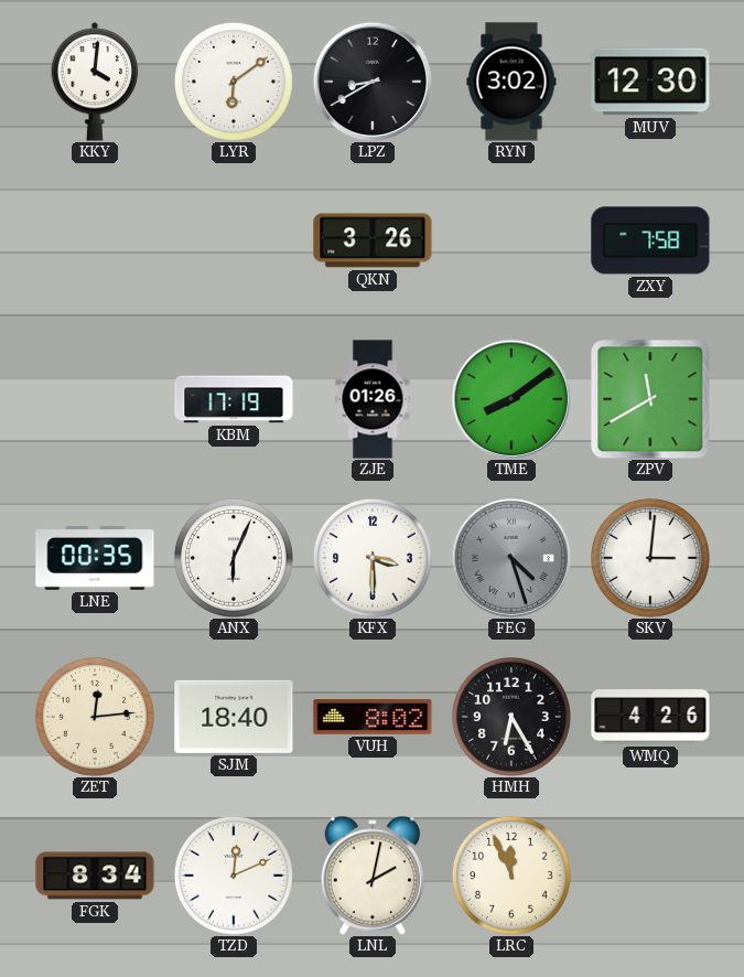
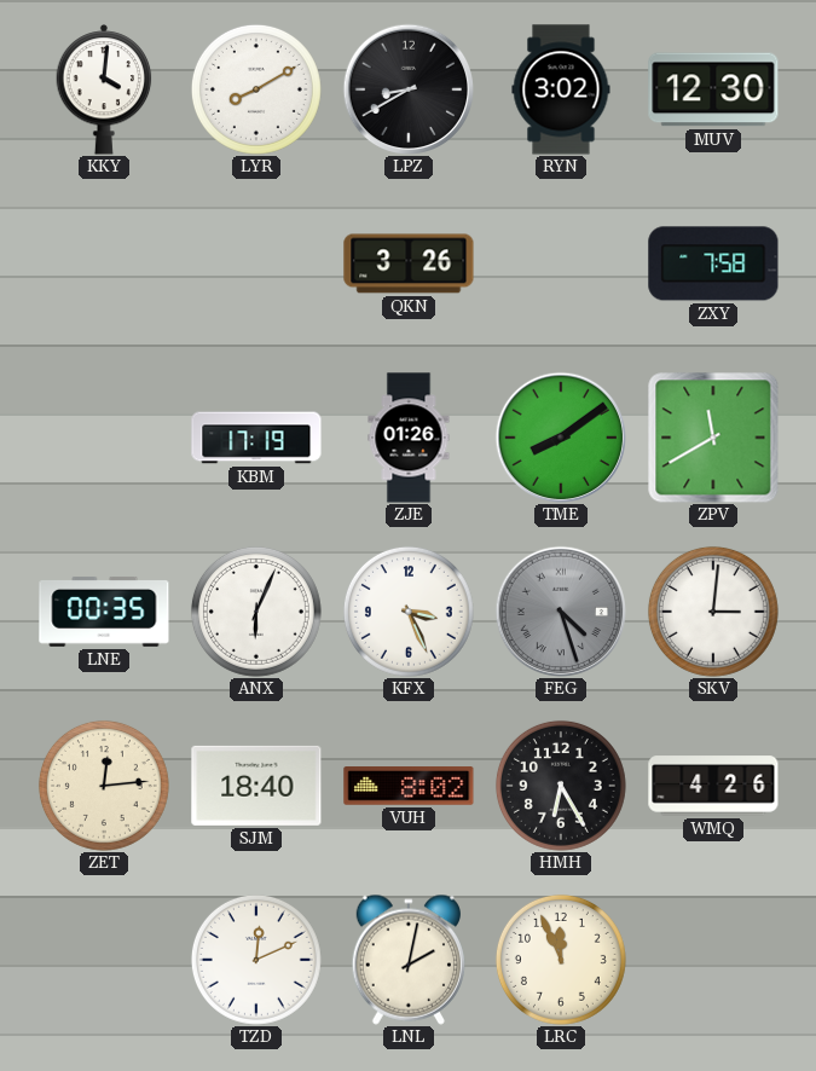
LYR: 6:09 -> 8:10
KFX: 3:30 -> 3:26
FGK: 8:34 -> none
